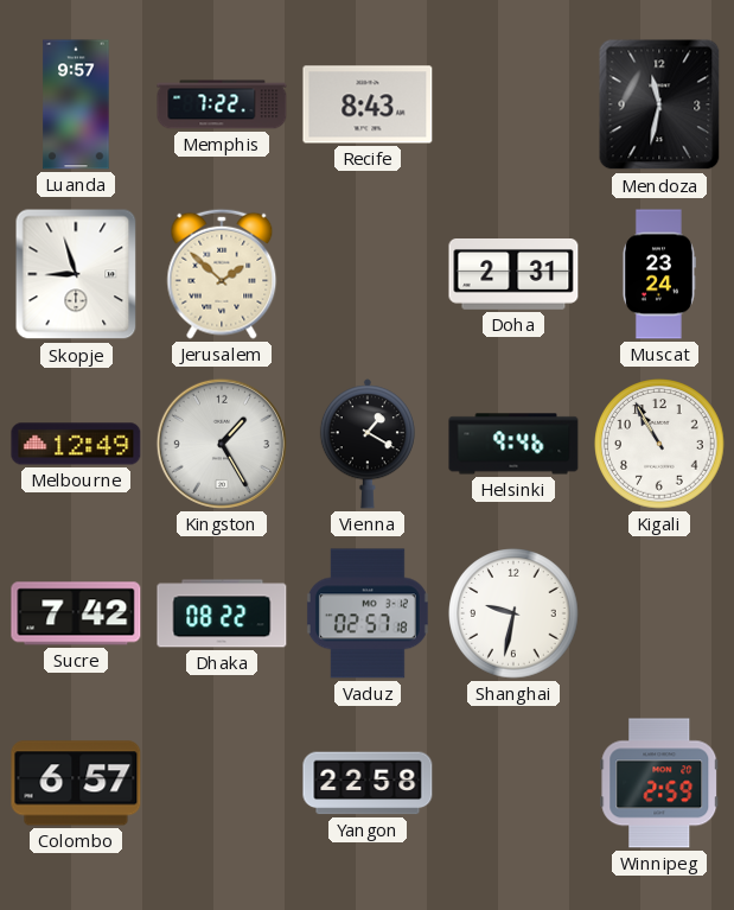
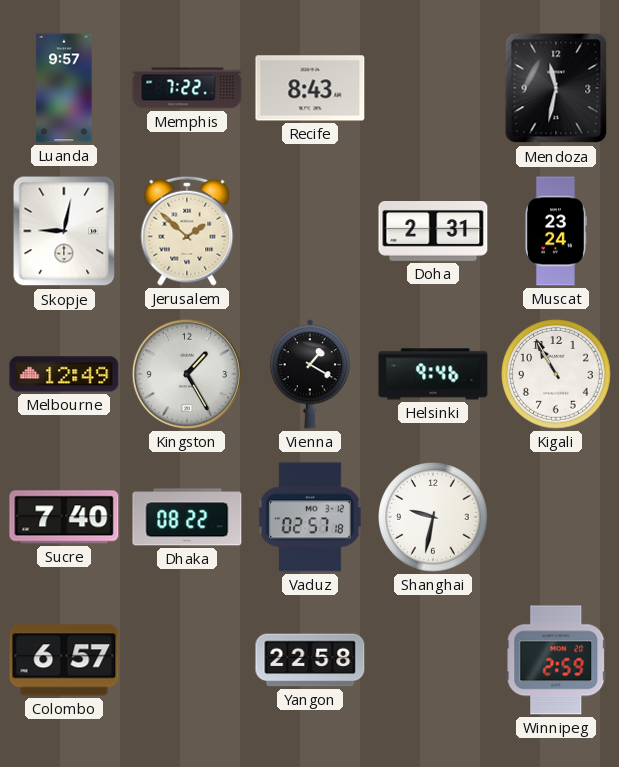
Skopje: 8:57 -> 9:02
Sucre: 7:42 -> 7:40
